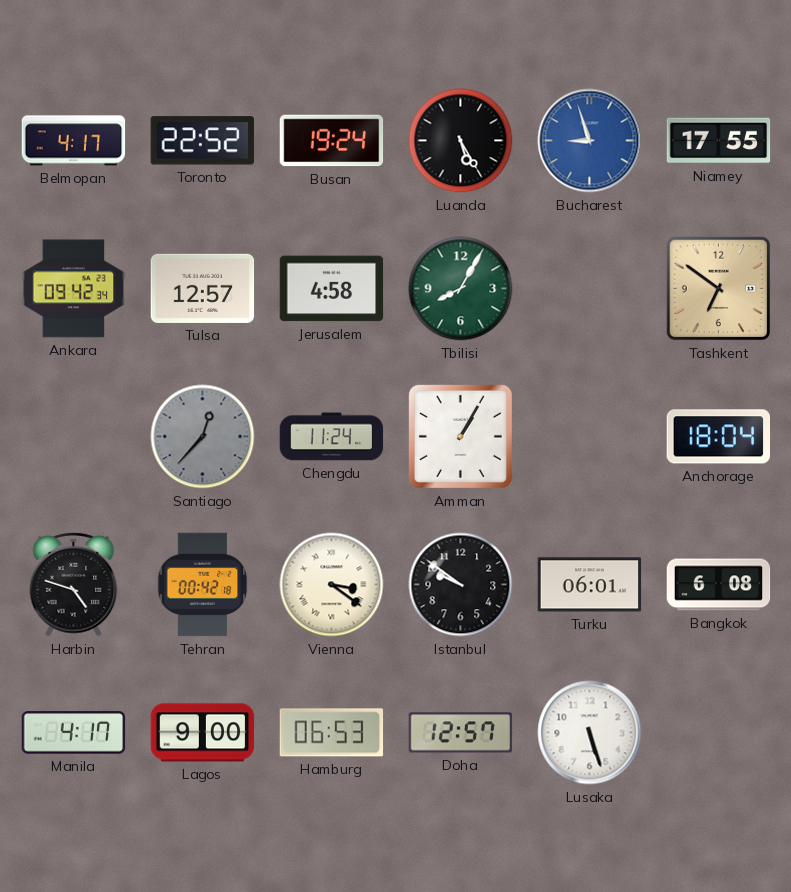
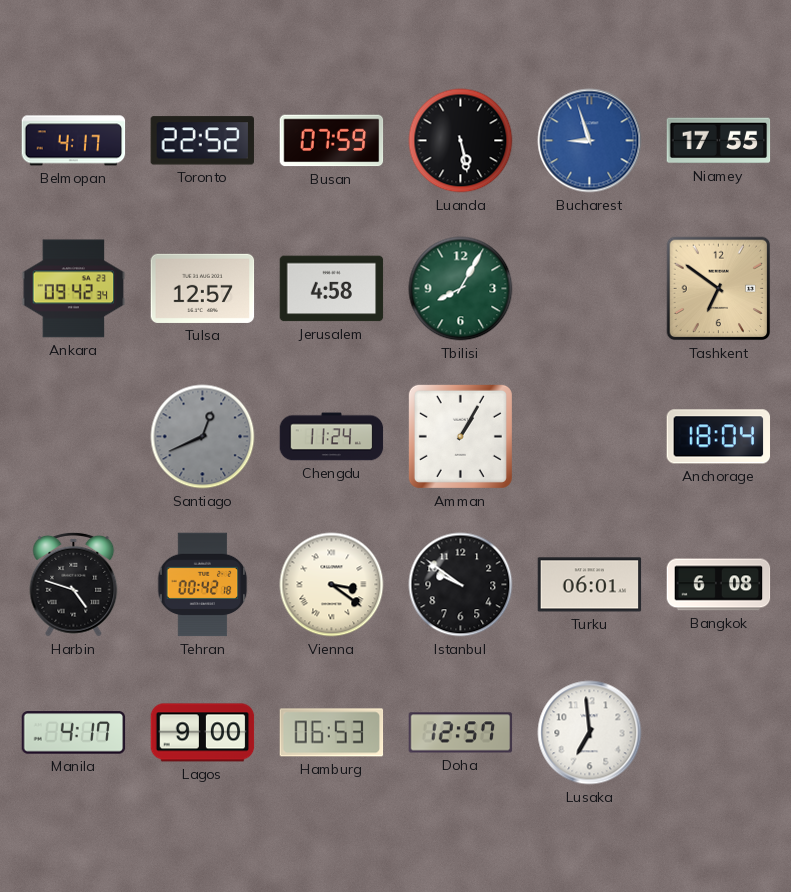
Busan: 19:24 -> 07:59
Luanda: 5:25 -> 5:28
Santiago: 12:37 -> 12:41
Lusaka: 5:27 -> 6:59
